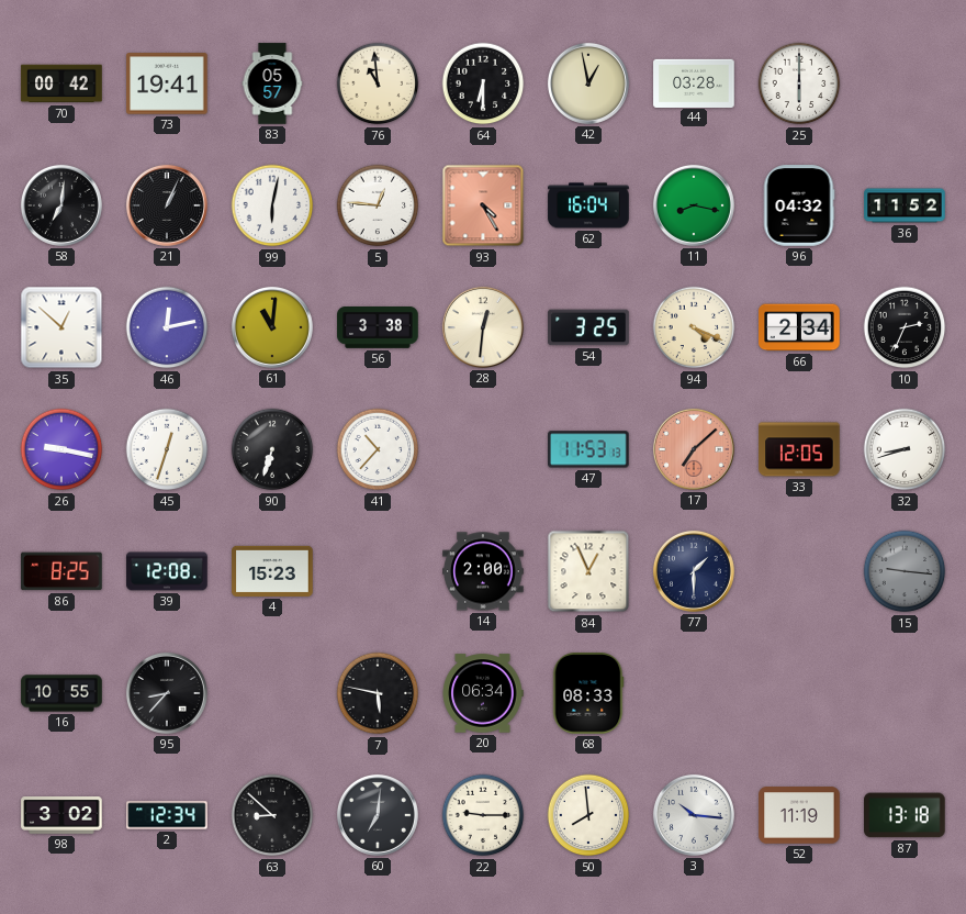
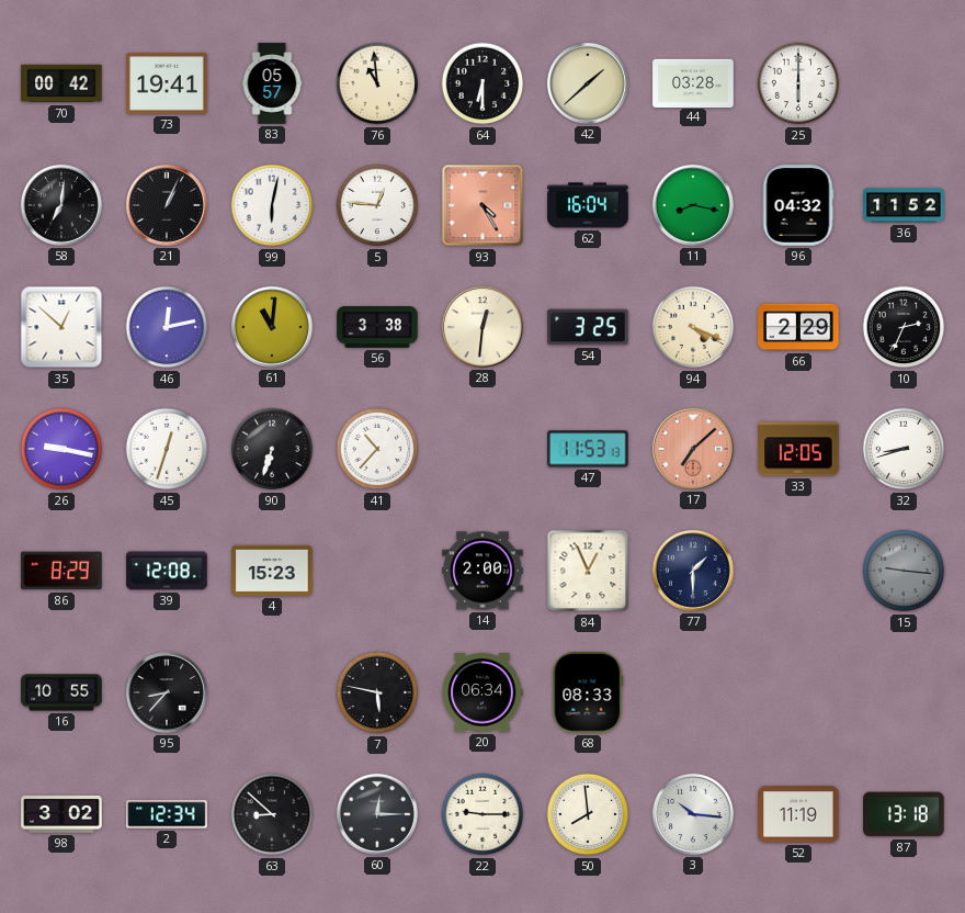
42: 12:58 -> 1:38
66: 2:34 -> 2:29
86: 8:25 -> 8:29
60: 7:01 -> 12:15
